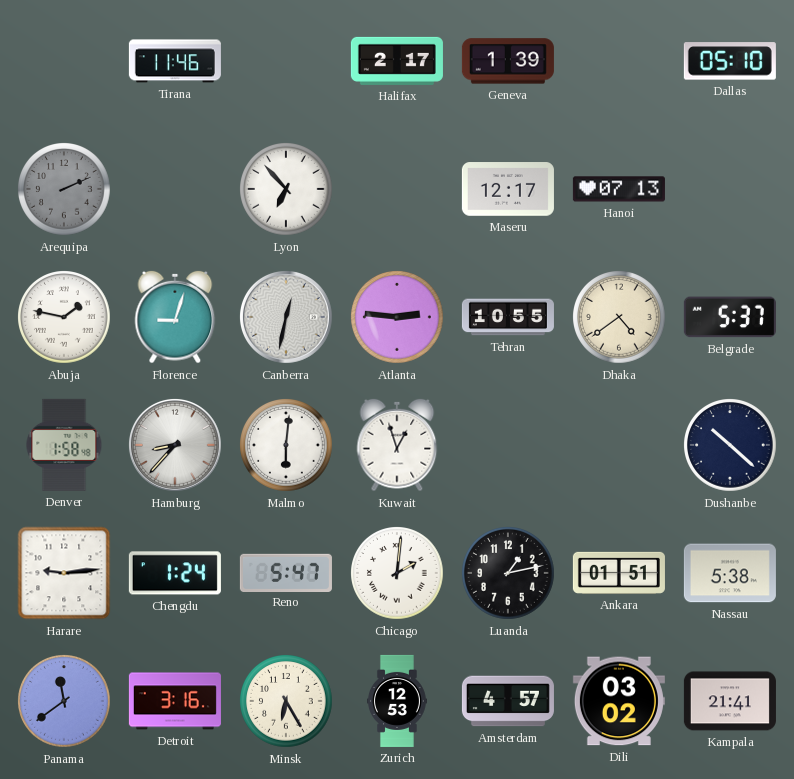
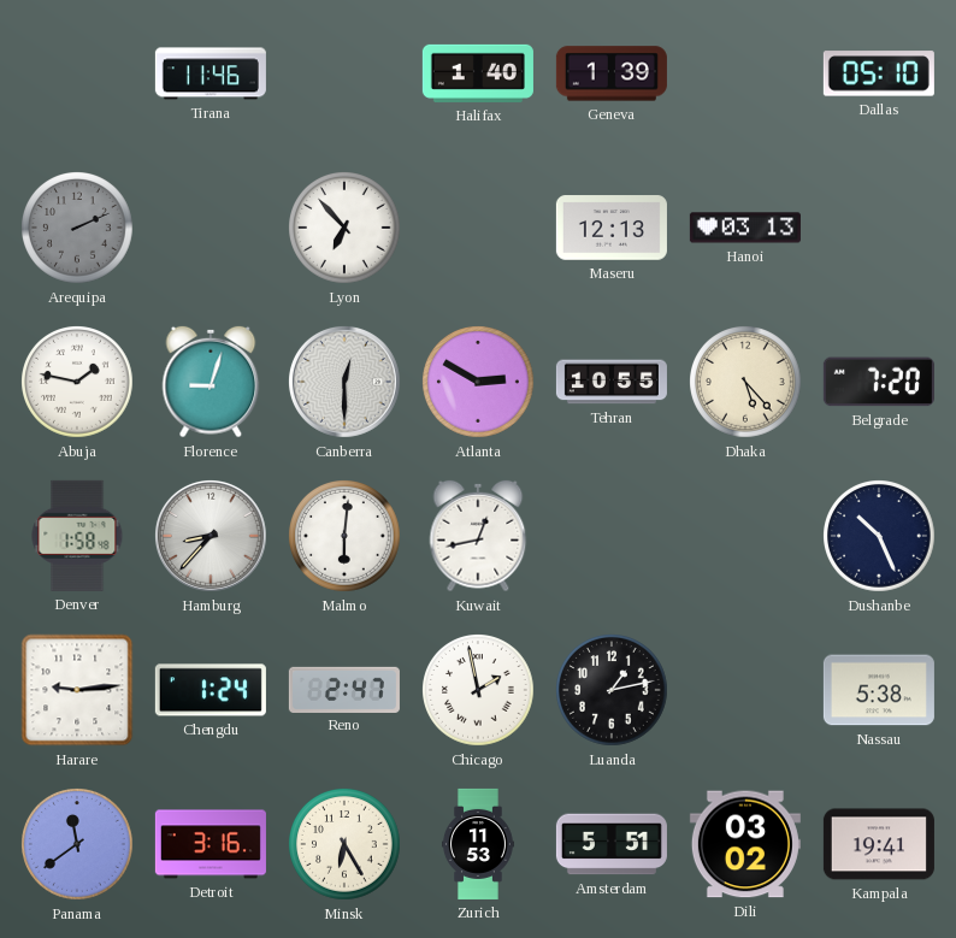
Halifax: 2:17 -> 1:40
Maseru: 12:17 -> 12:13
Hanoi: 07:13 -> 03:13
Canberra: 12:32 -> 12:30
Atlanta: 2:46 -> 2:50
Dhaka: 4:39 -> 5:23
Belgrade: 5:37 -> 7:20
Kuwait: 12:57 -> 12:43
Dushanbe: 10:22 -> 10:26
Reno: 5:47 -> 2:47
Chicago: 2:01 -> 1:58
Ankara: 01:51 -> none
Zurich: 12:53 -> 11:53
Amsterdam: 4:57 -> 5:51
Kampala: 21:41 -> 19:41
